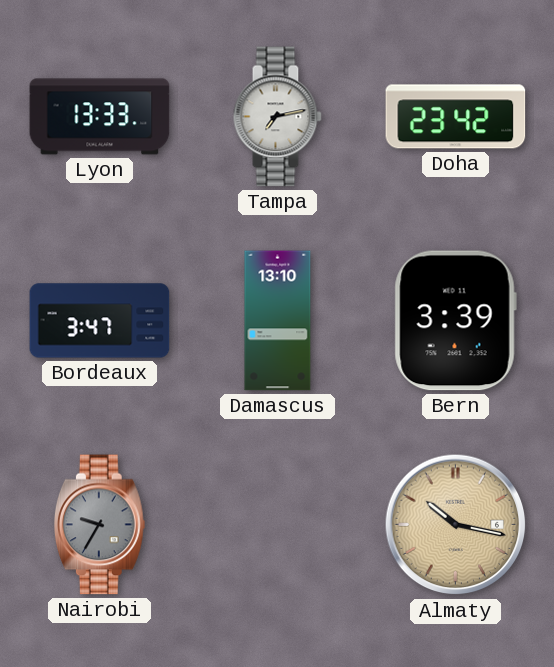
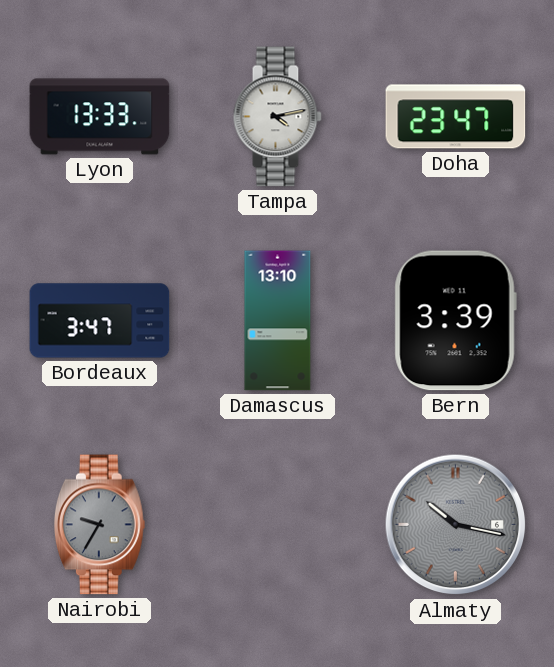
Tampa: 7:13 -> 4:13
Doha: 23:42 -> 23:47
Almaty dial: champagne -> grey
